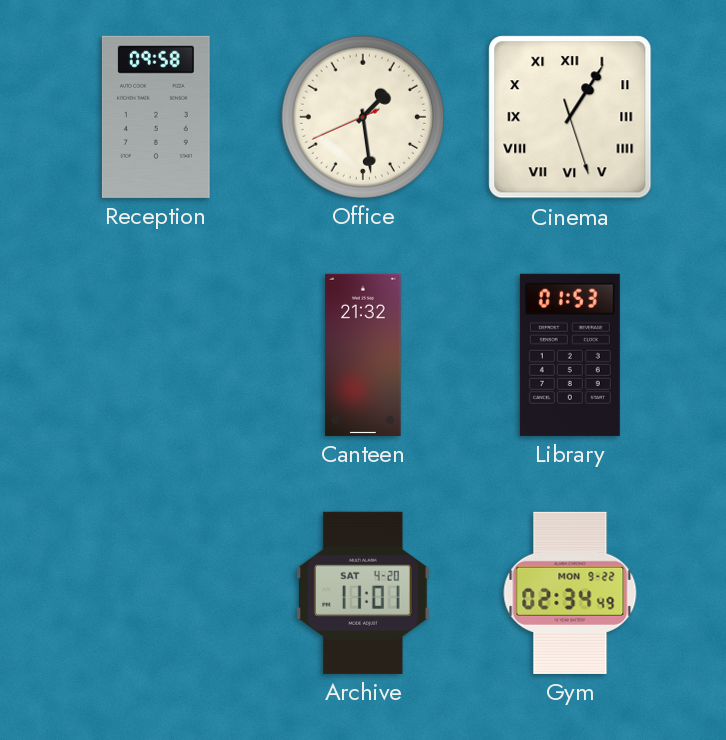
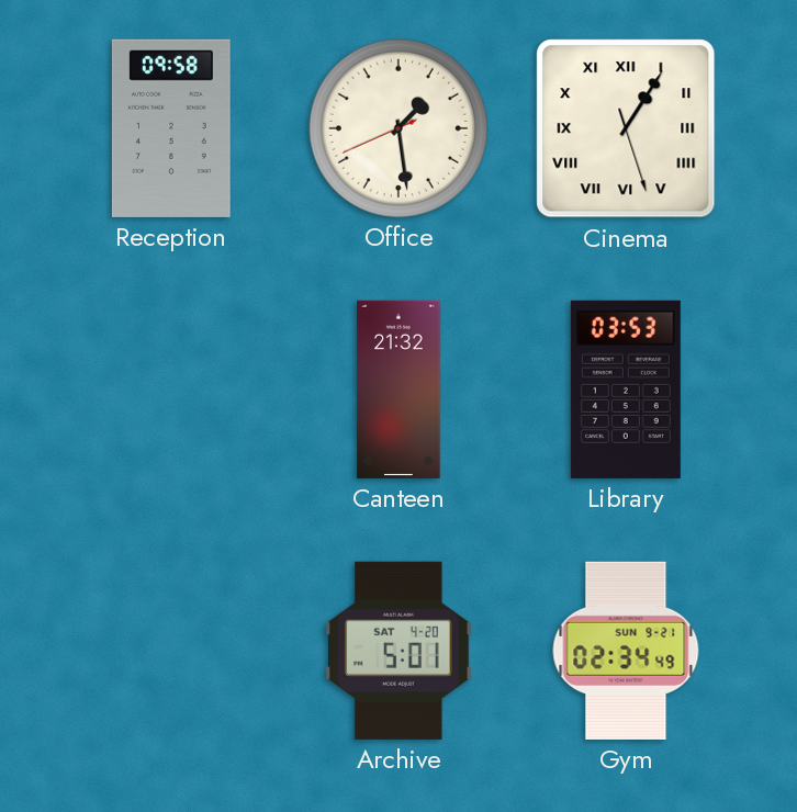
Library: 01:53 -> 03:53
Archive: 11:01 -> 5:01
Gym date: MON 9-22 -> SUN 9-21
